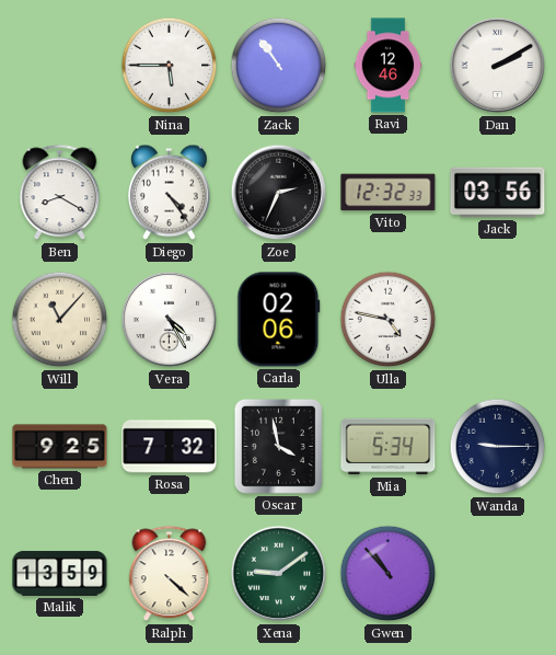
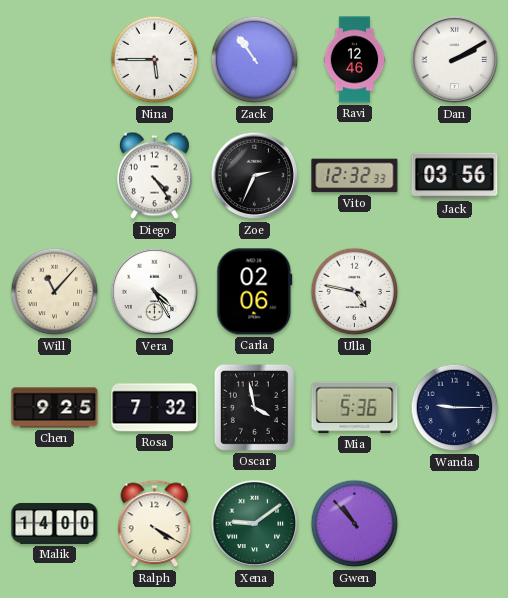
Ben: 8:20 -> none
Mia: 5:34 -> 5:36
Malik: 13:59 -> 14:00
Ralph: 4:22 -> 4:20
